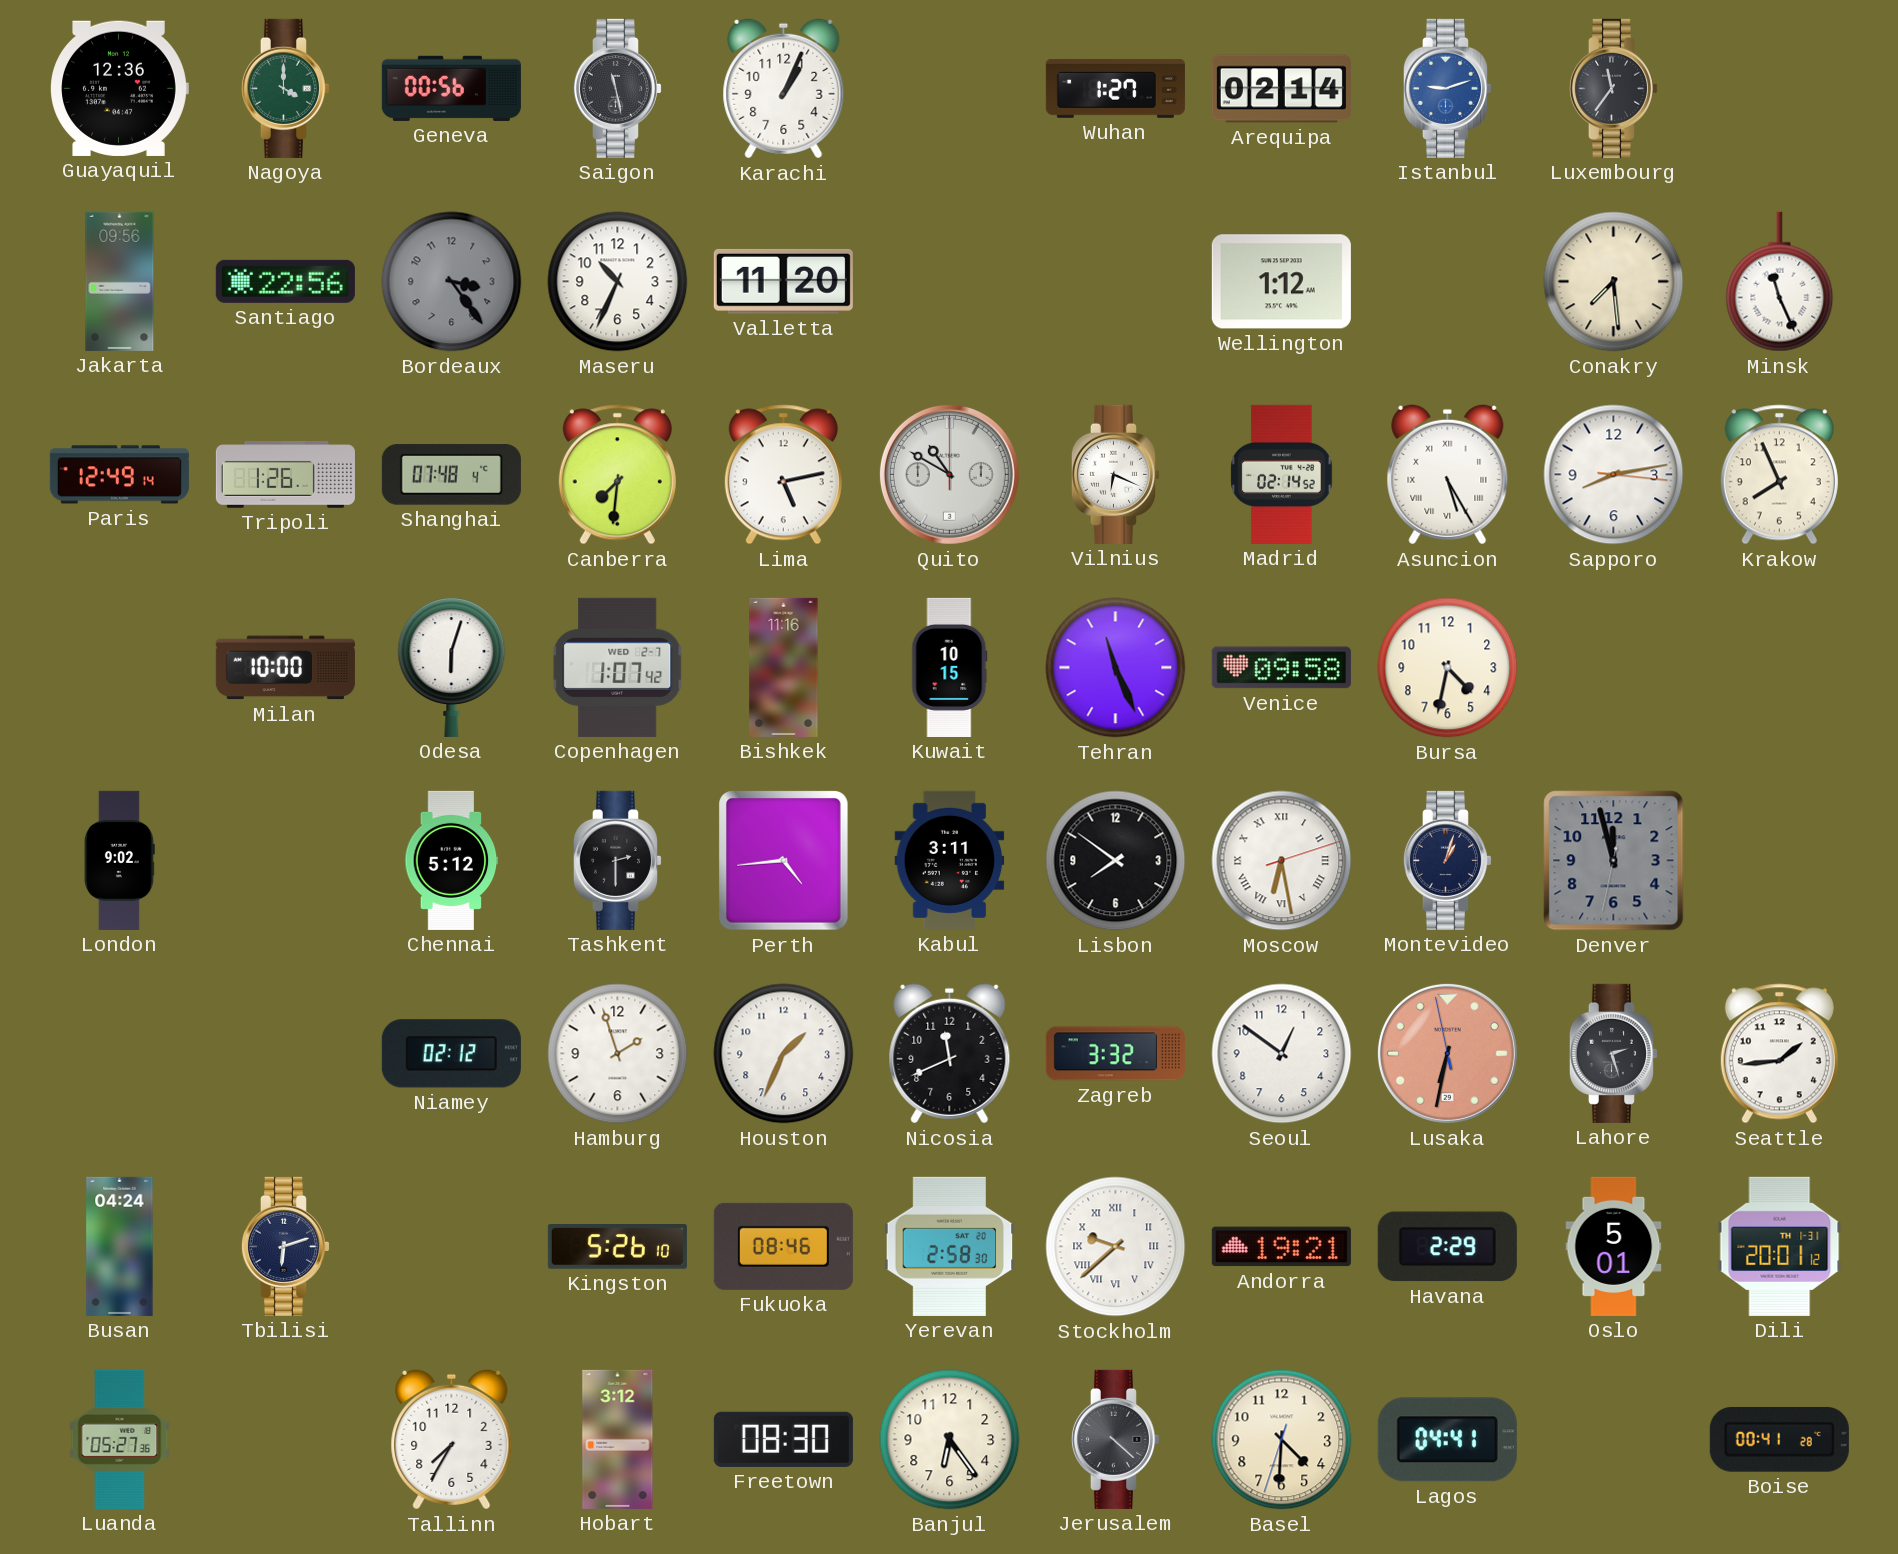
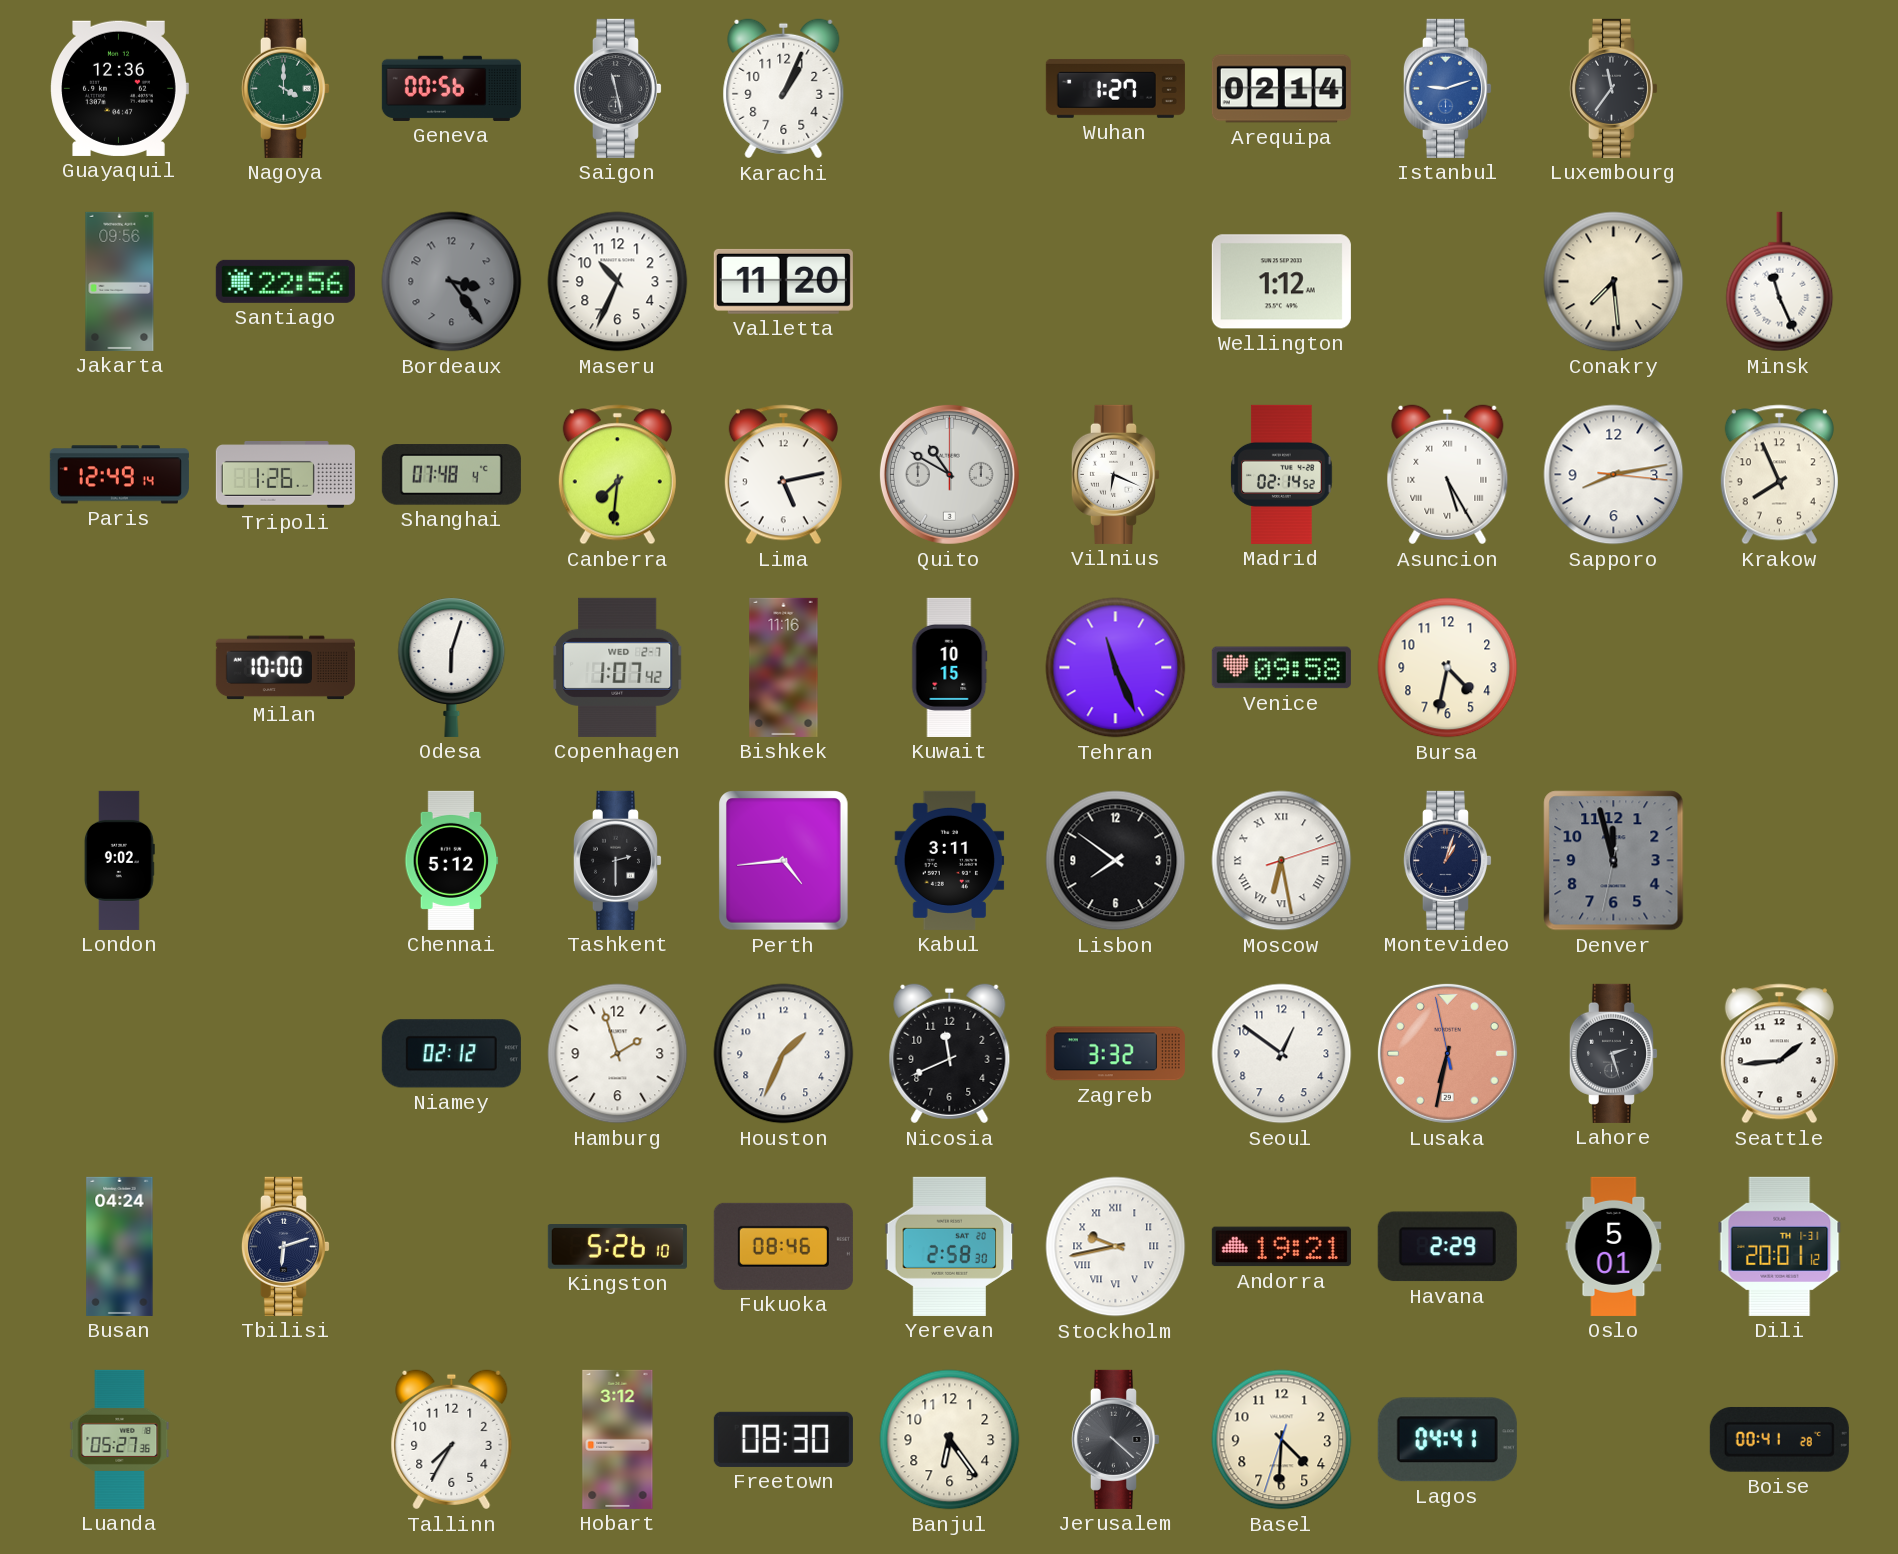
Stockholm: 9:38 -> 9:43
